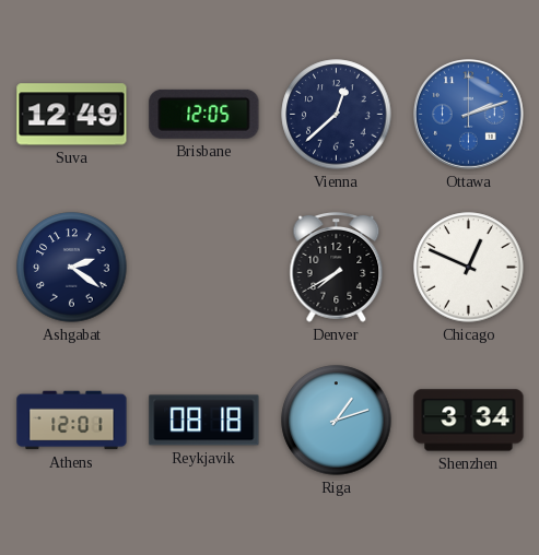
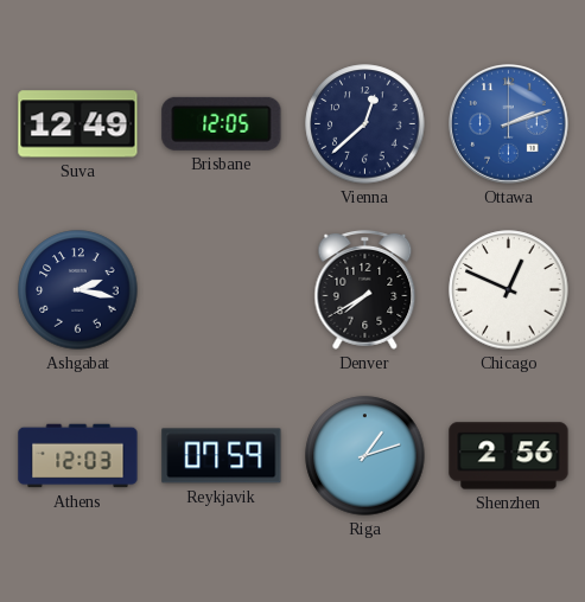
Ashgabat: 2:21 -> 2:17
Athens: 12:01 -> 12:03
Reykjavik: 08:18 -> 07:59
Shenzhen: 3:34 -> 2:56
